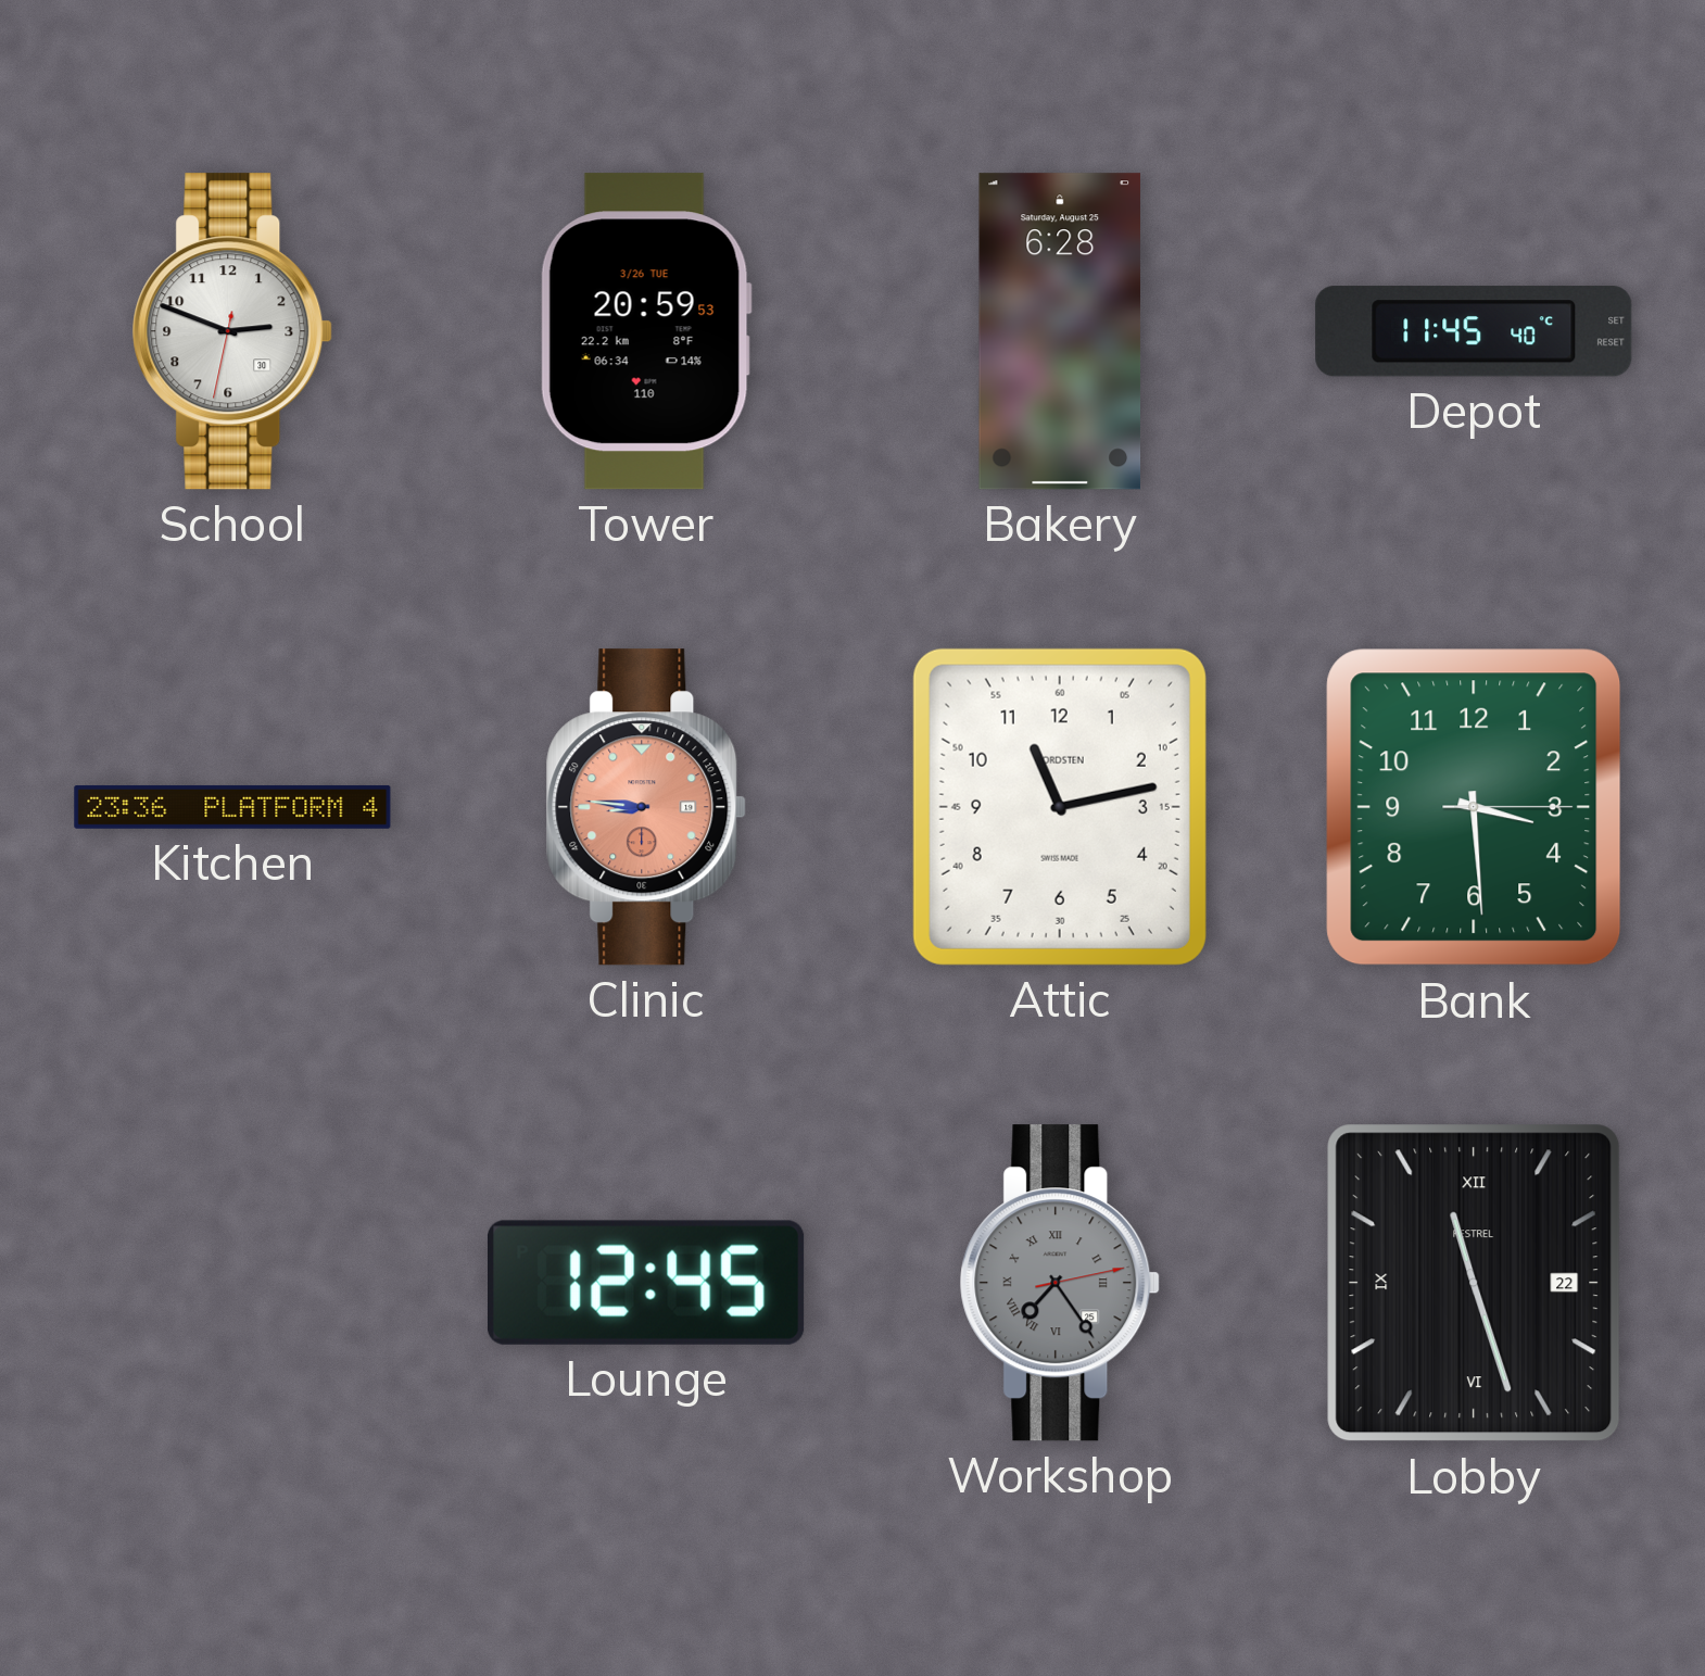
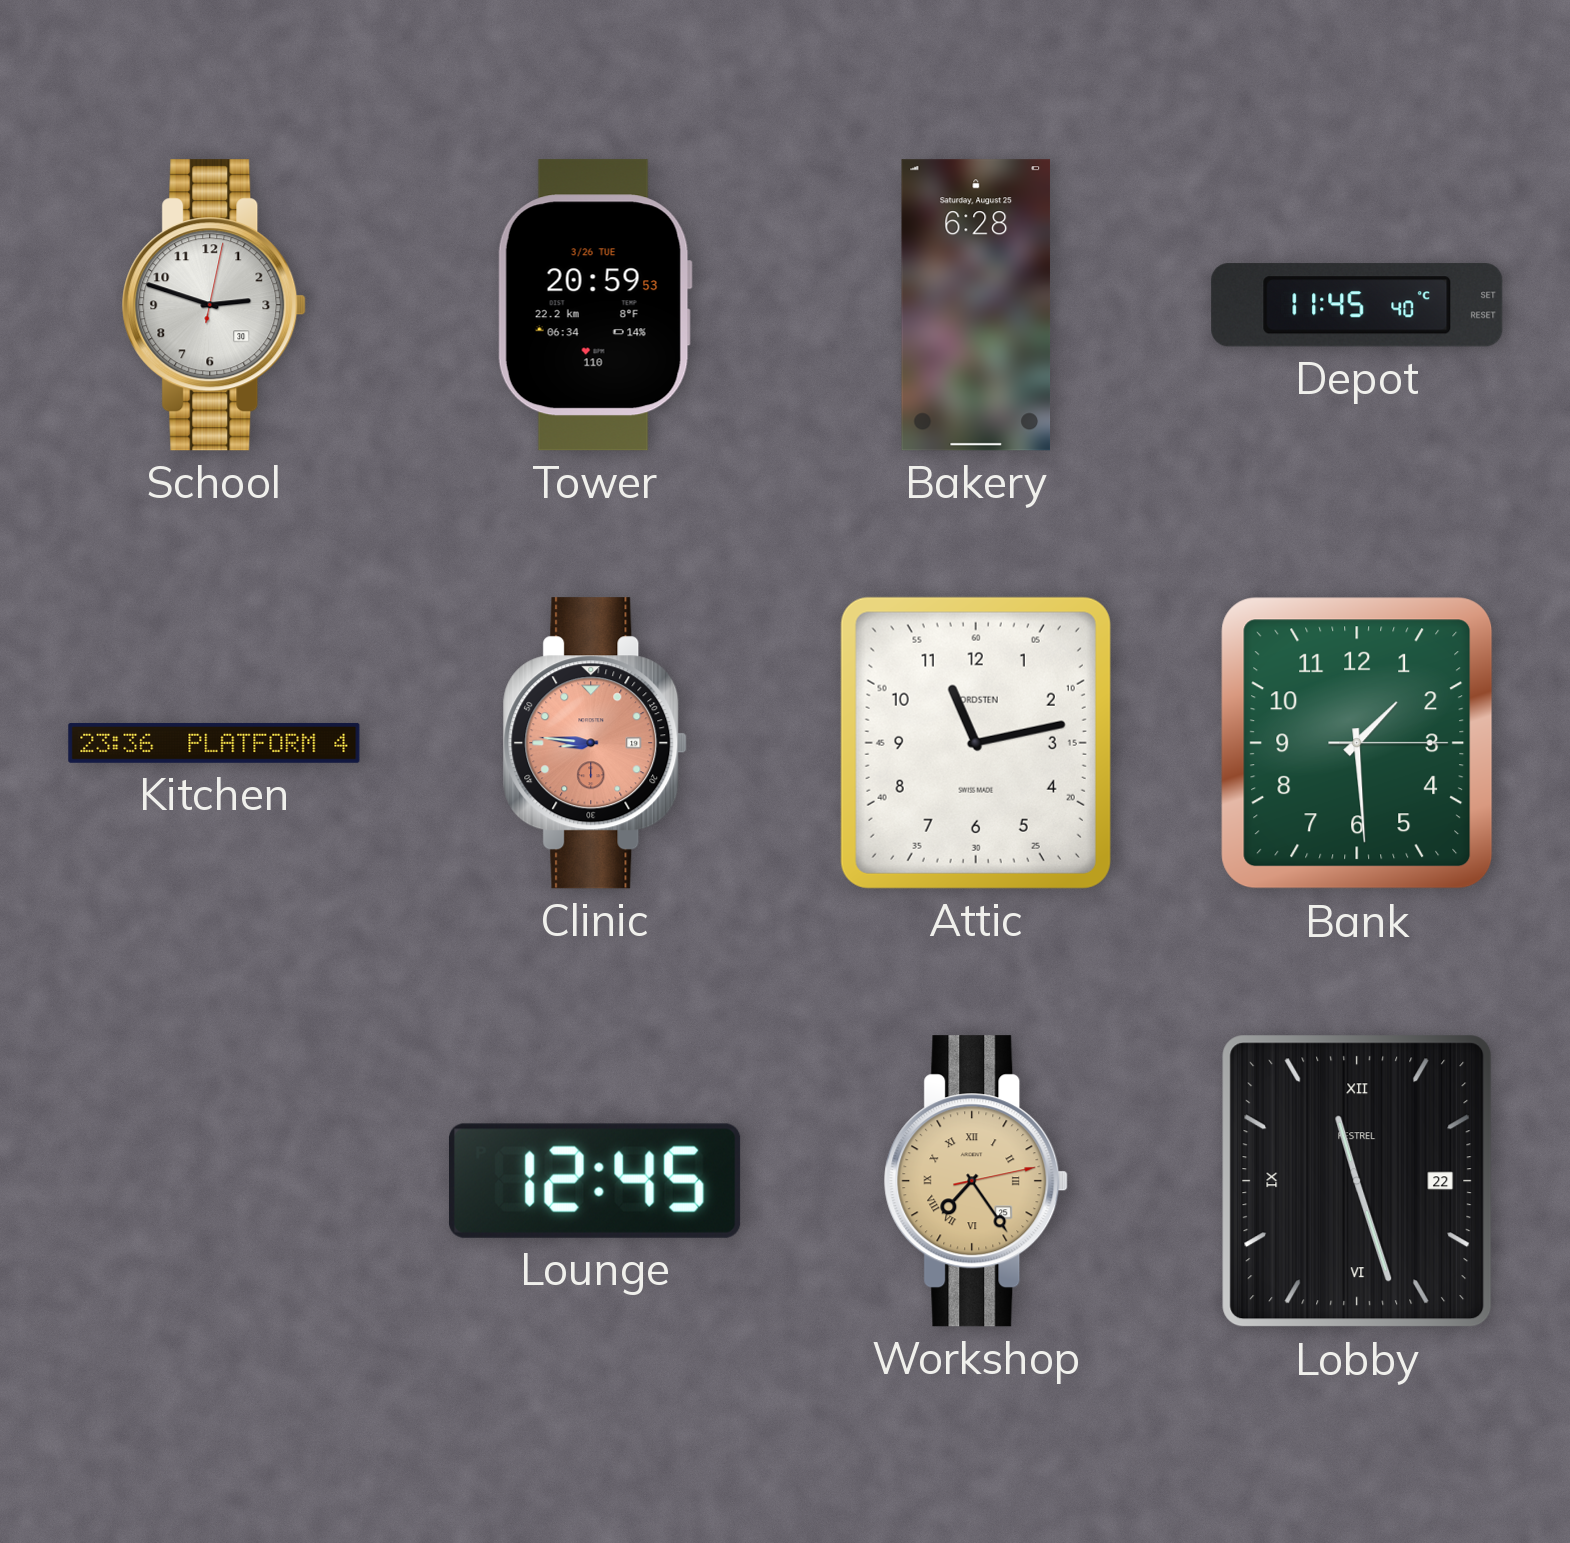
School: 2:48:32 -> 2:48:02
Bank: 3:29 -> 1:29
Workshop dial: grey -> champagne
